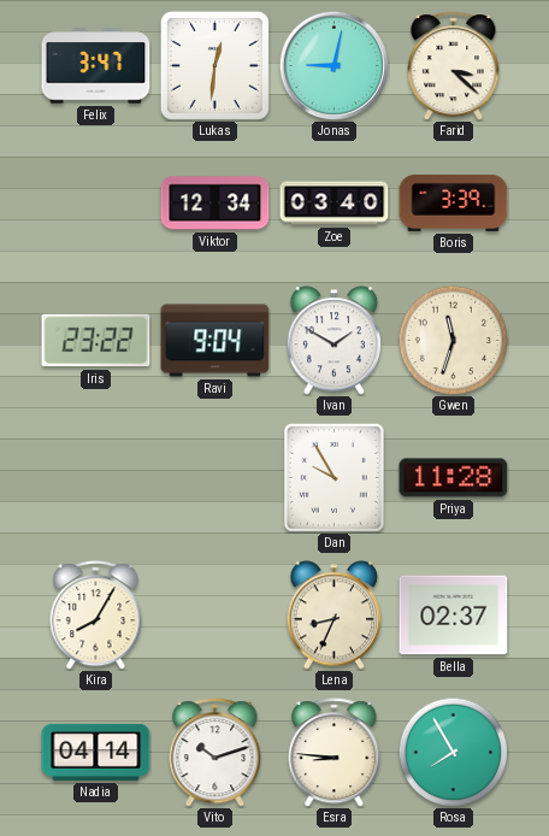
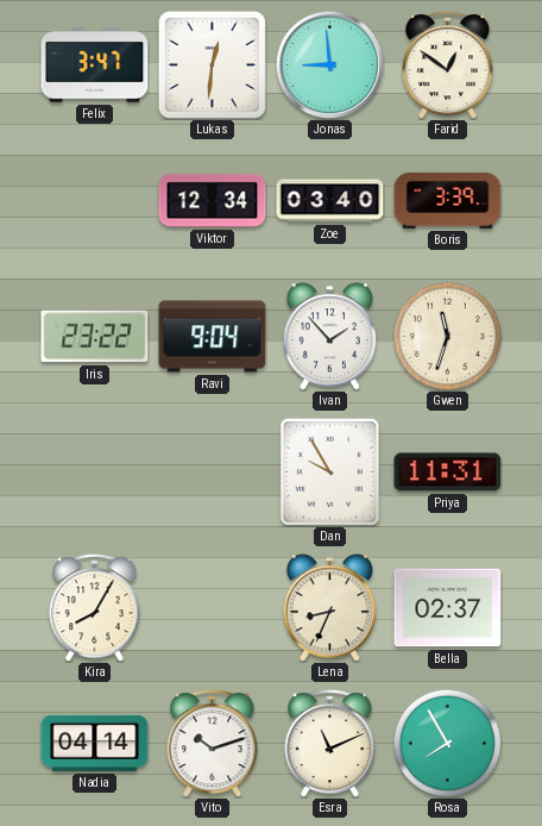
Jonas: 9:02 -> 8:59
Farid: 3:22 -> 12:51
Ivan: 1:50 -> 1:53
Priya: 11:28 -> 11:31
Esra: 8:46 -> 11:11
